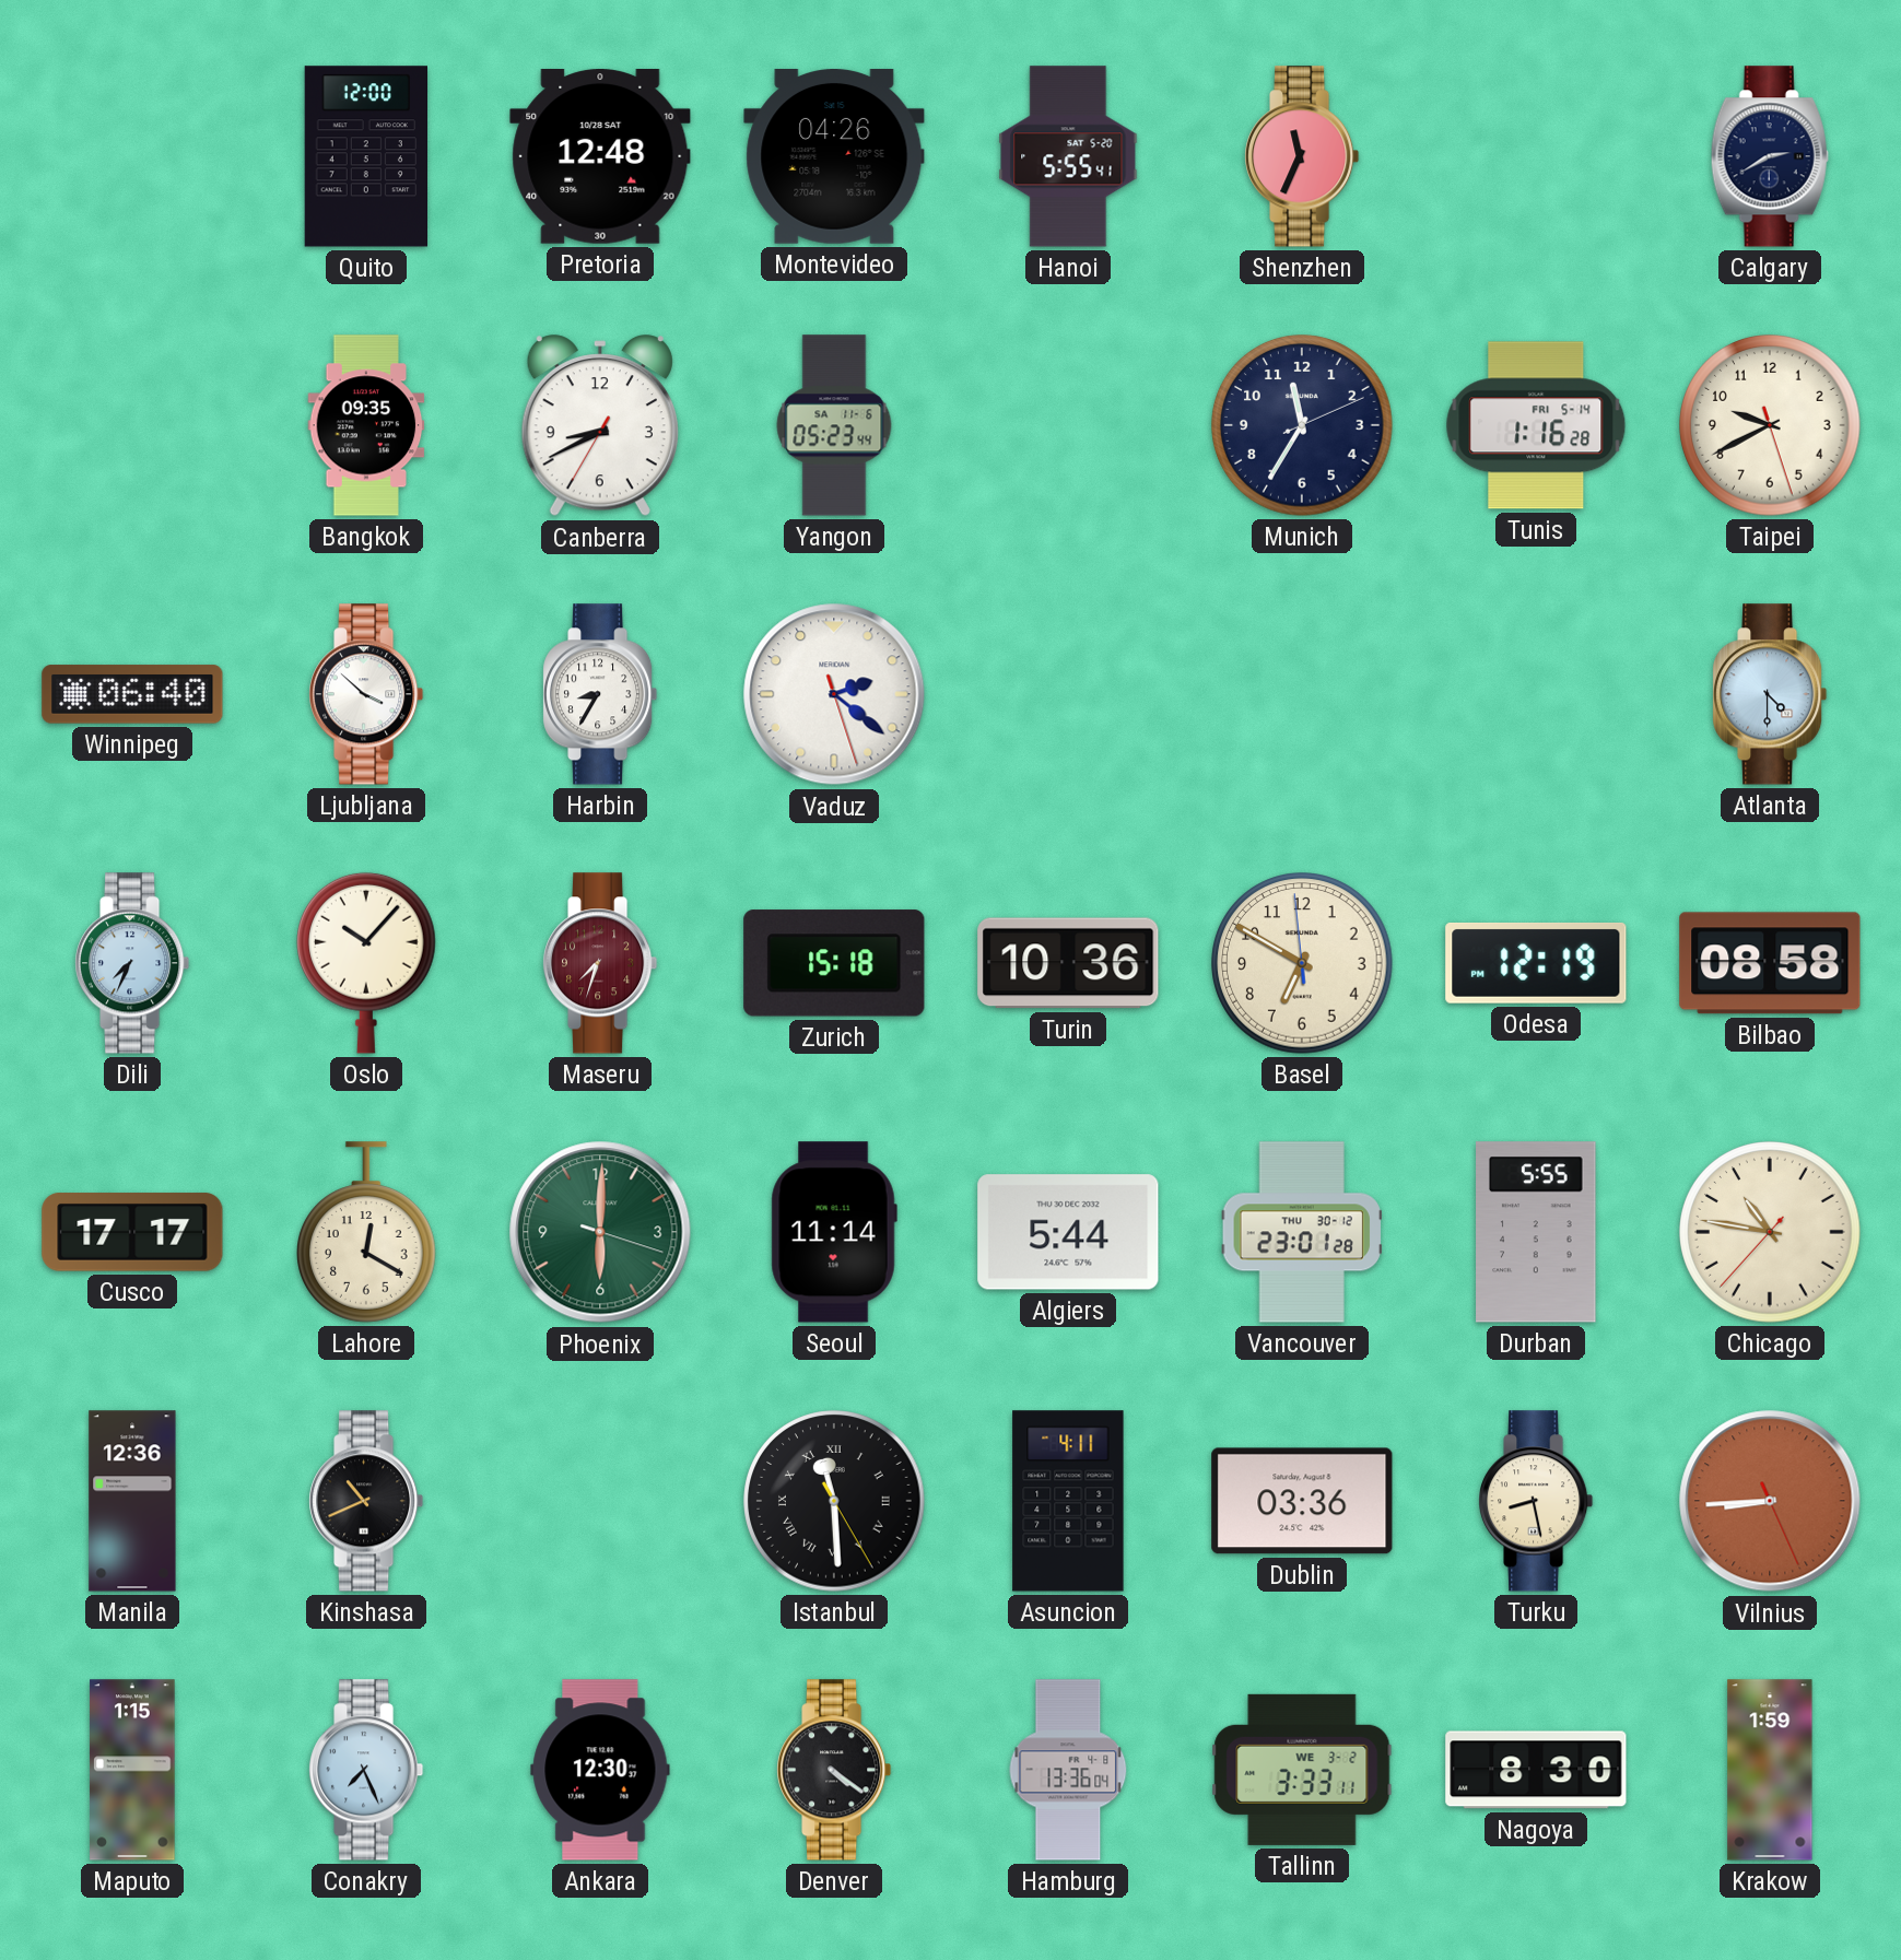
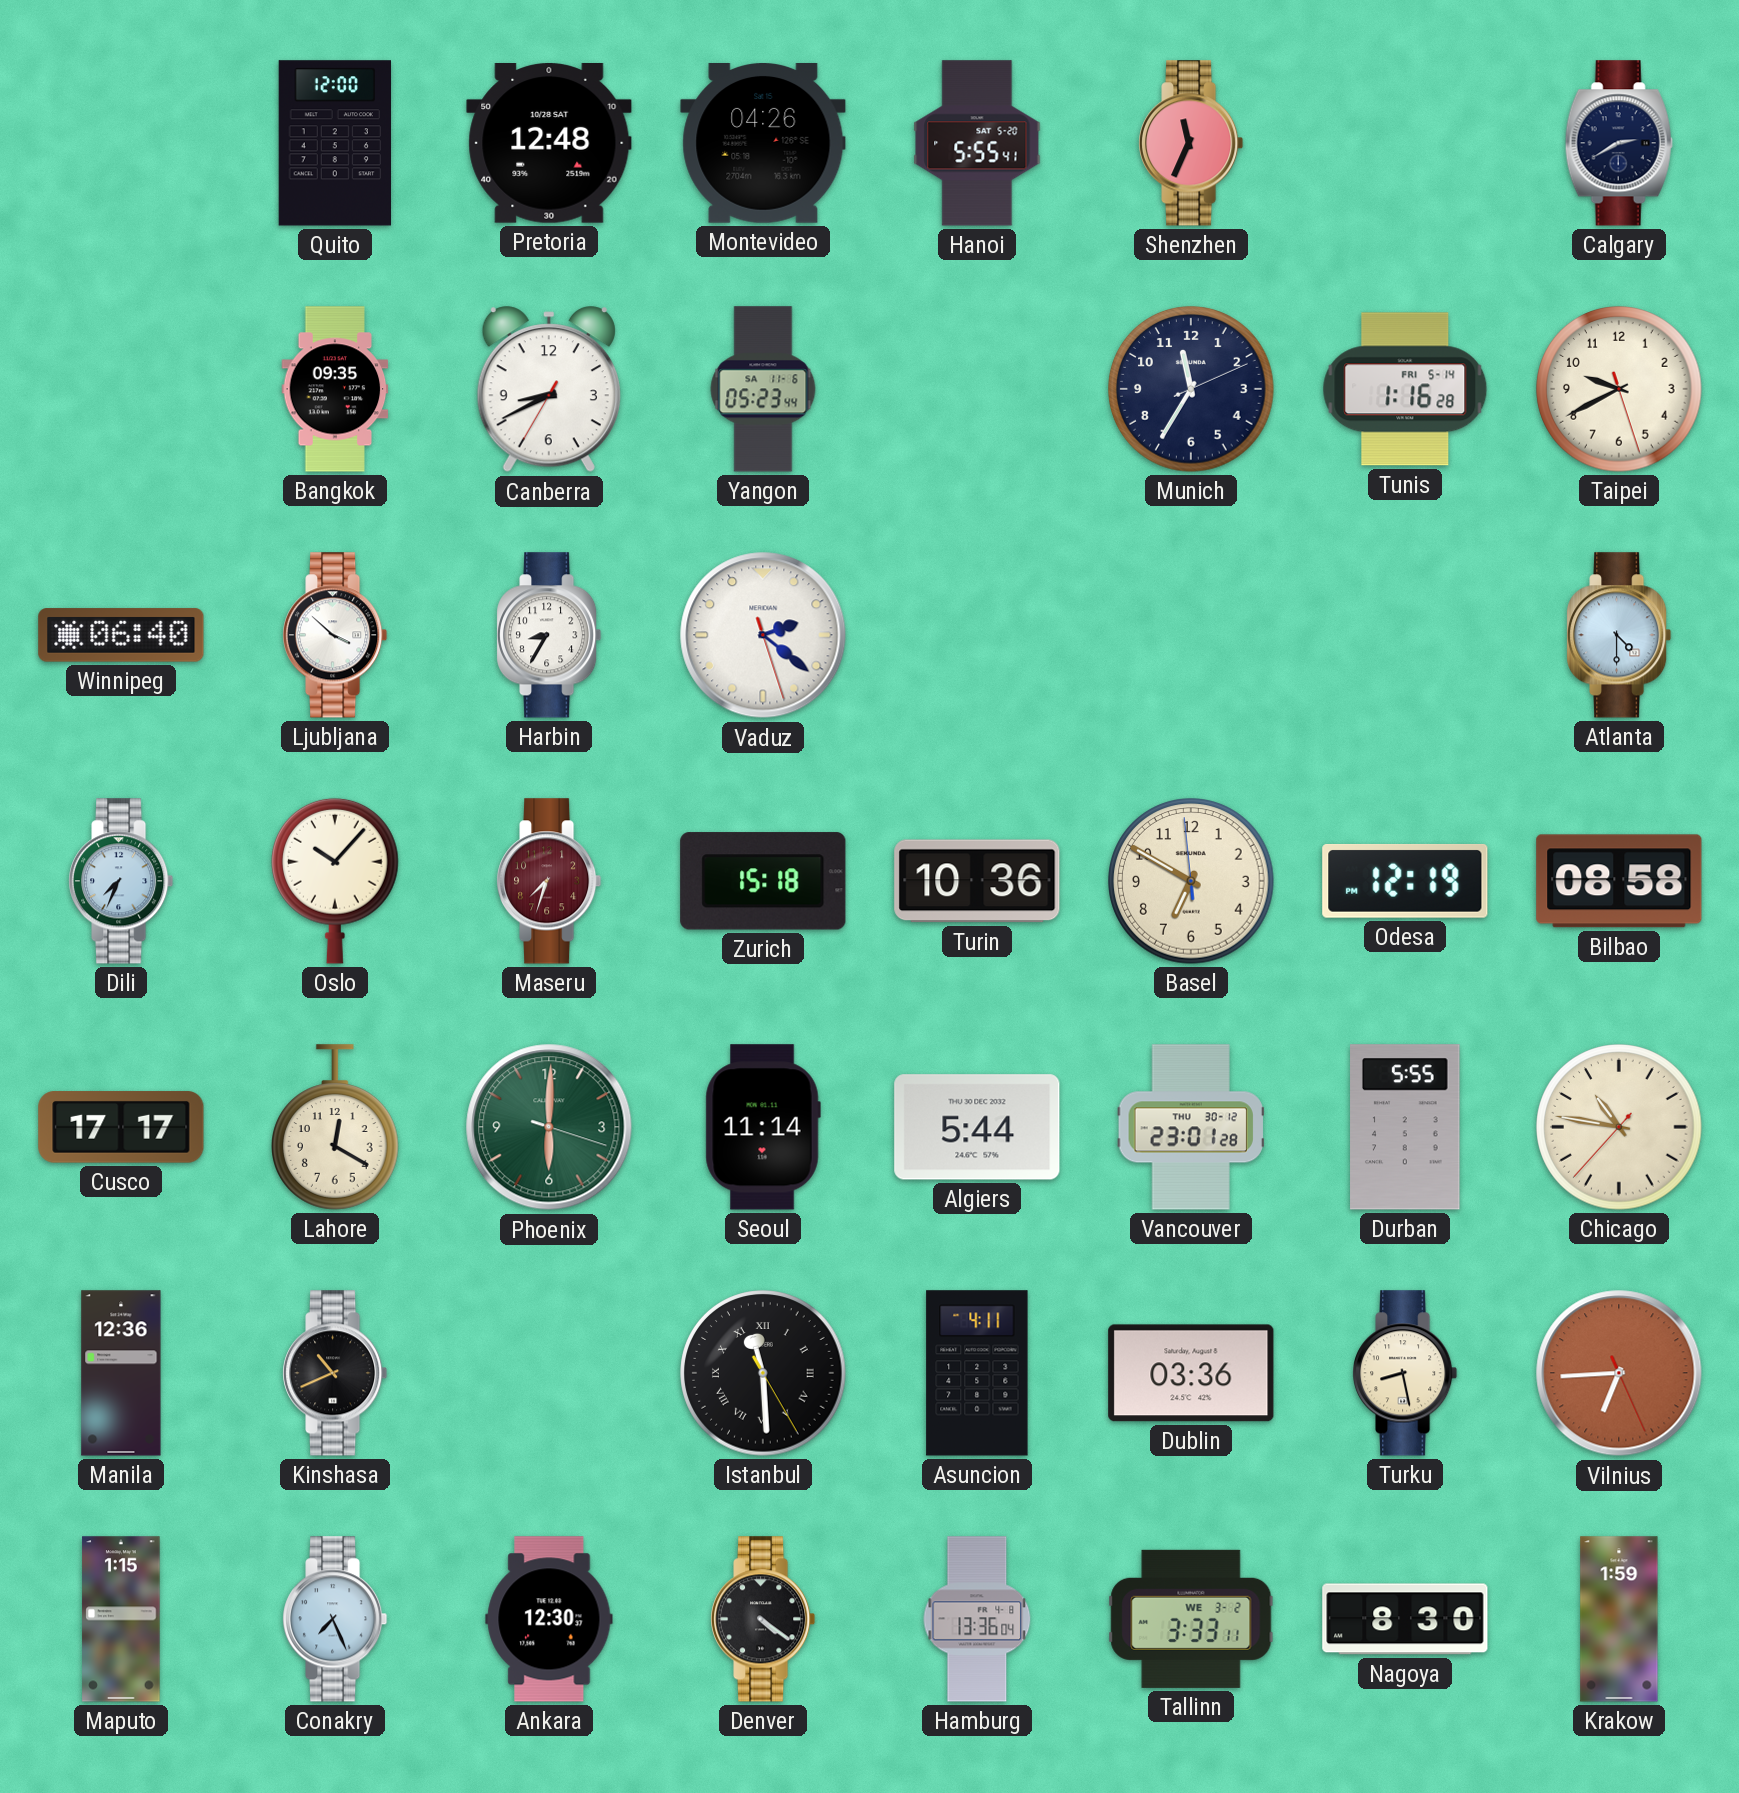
Vilnius: 8:44 -> 6:44
